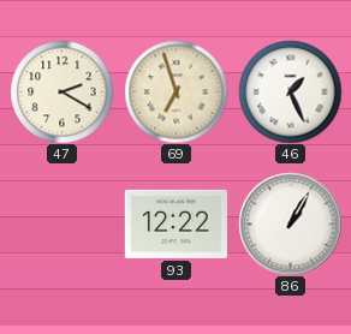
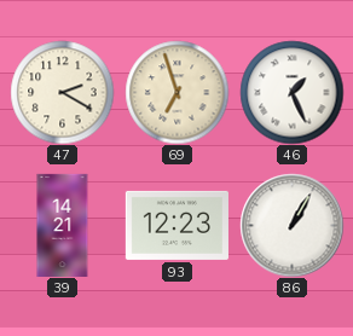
39: none -> 14:21
93: 12:22 -> 12:23
